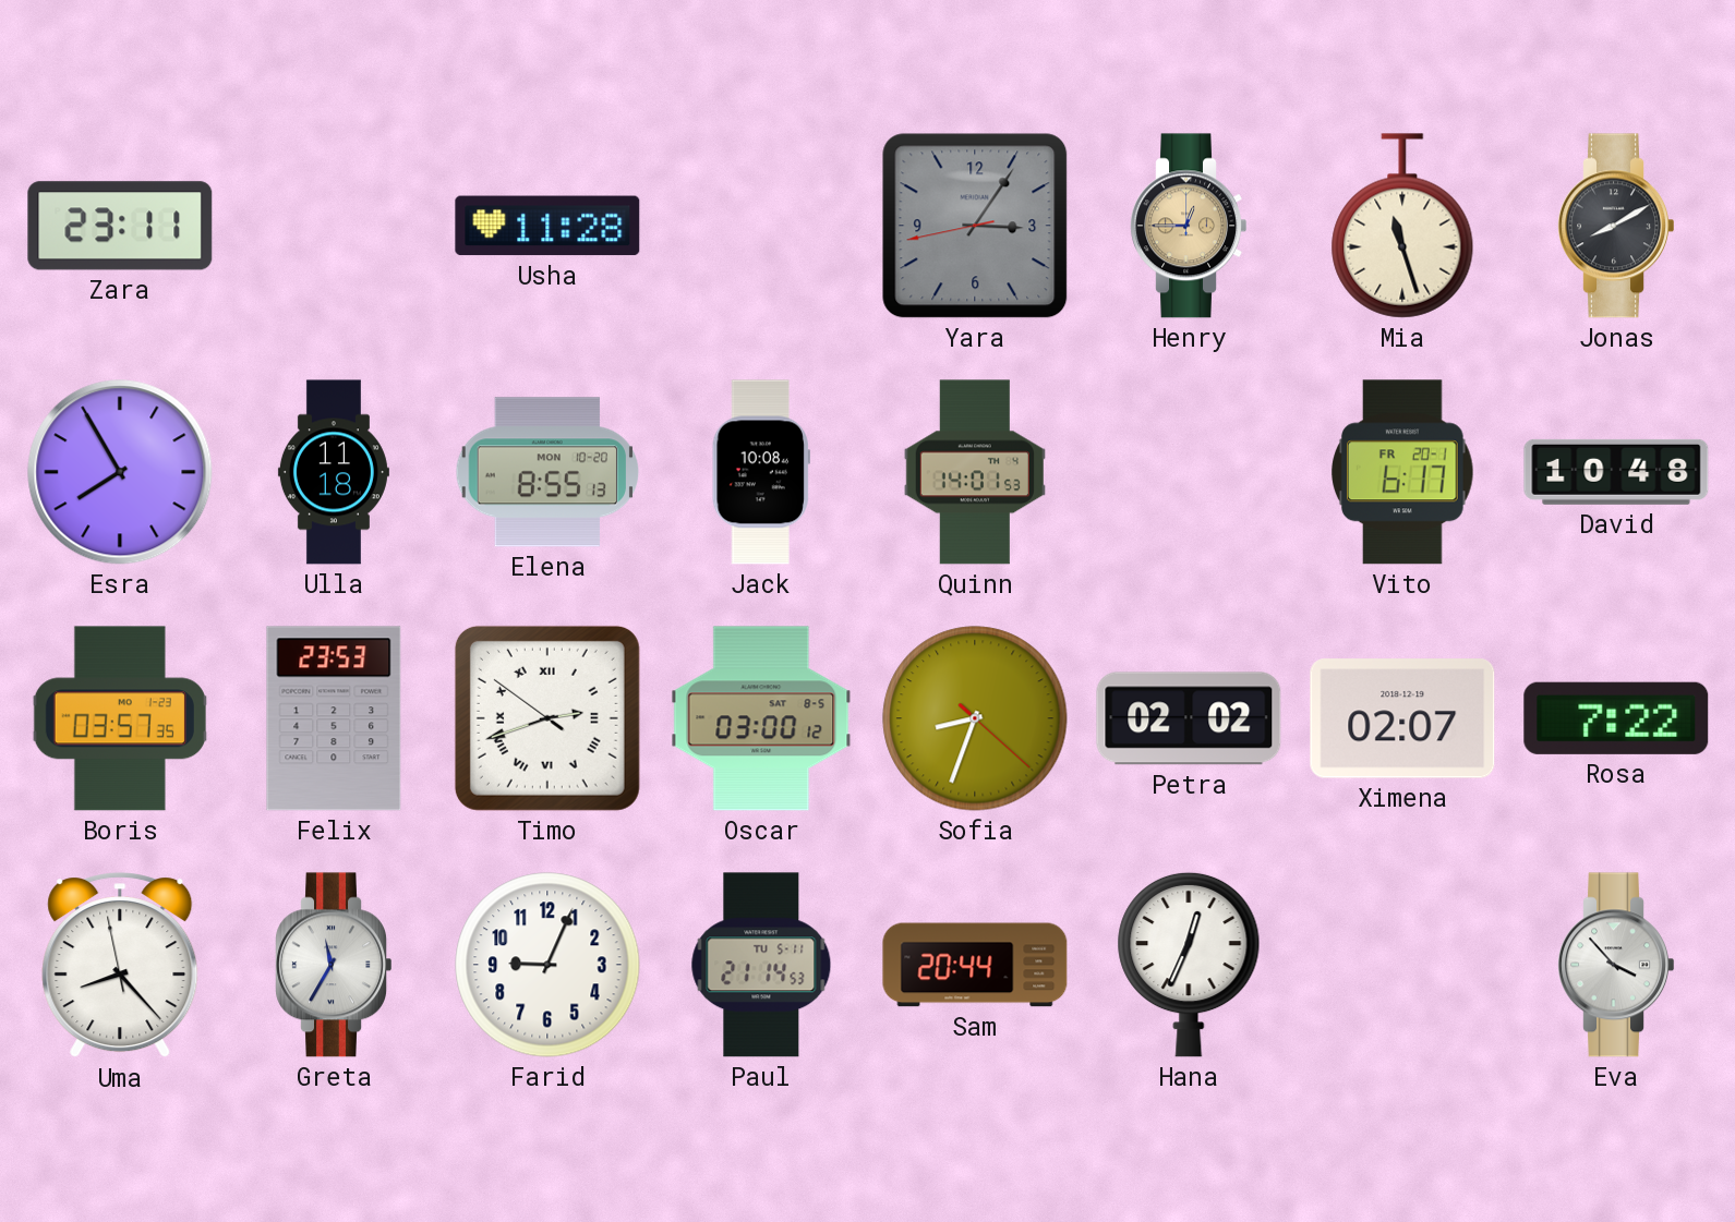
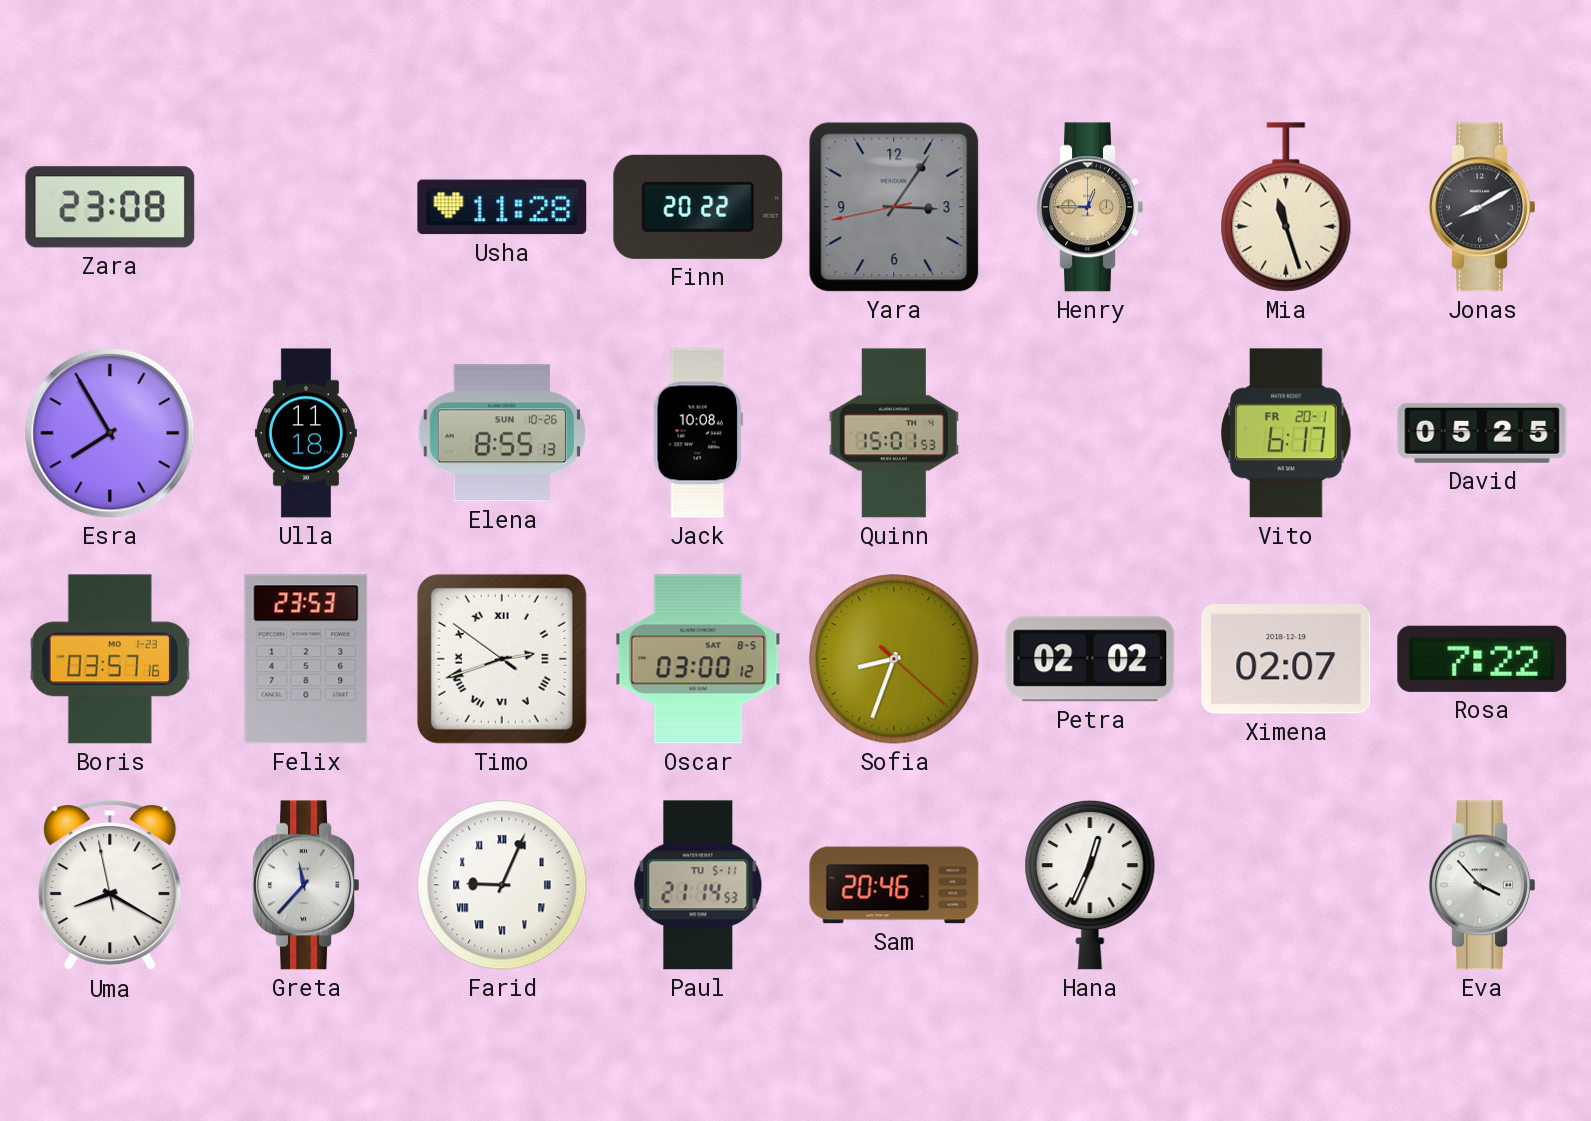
Zara: 23:11 -> 23:08
Finn: none -> 20:22
Elena date: MON 10-20 -> SUN 10-26
Quinn: 14:01 -> 15:01
David: 10:48 -> 05:25
Boris: 03:57:35 -> 03:57:16
Uma: 8:22 -> 8:19
Greta: 11:35 -> 11:37
Farid numerals: Arabic -> Roman
Sam: 20:44 -> 20:46
